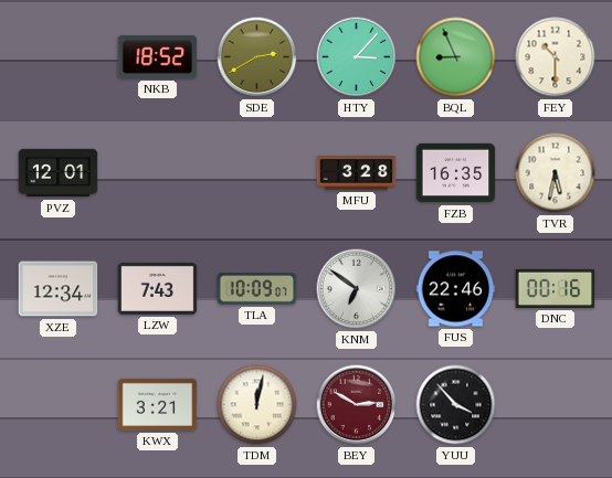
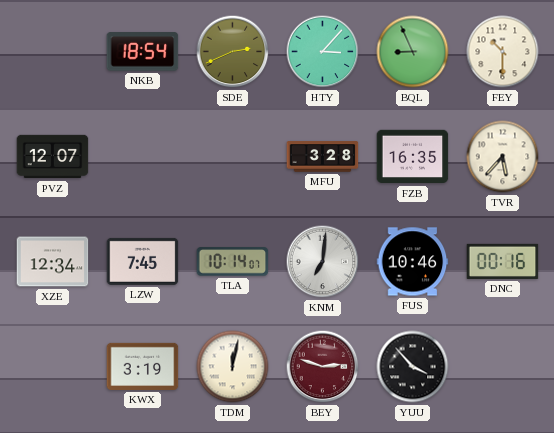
NKB: 18:52 -> 18:54
SDE: 2:40 -> 2:41
PVZ: 12:01 -> 12:07
TVR: 5:32 -> 5:37
LZW: 7:43 -> 7:45
TLA: 10:09 -> 10:14
KNM: 6:51 -> 7:01
FUS: 22:46 -> 10:46
KWX: 3:21 -> 3:19
BEY: 2:50 -> 2:48
